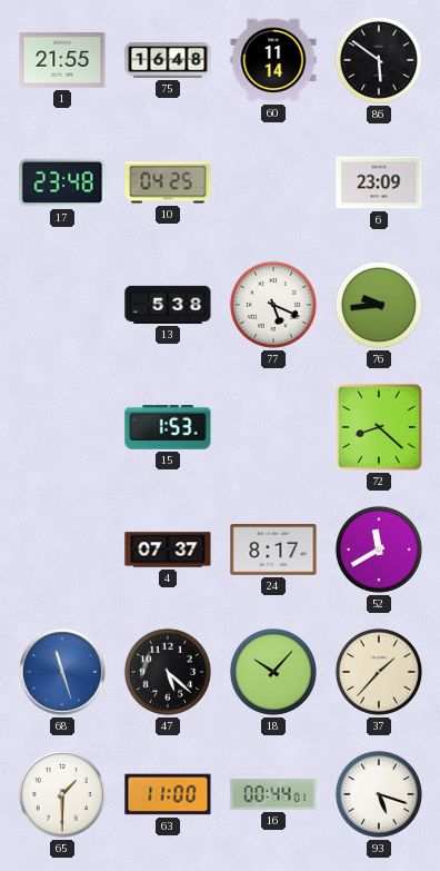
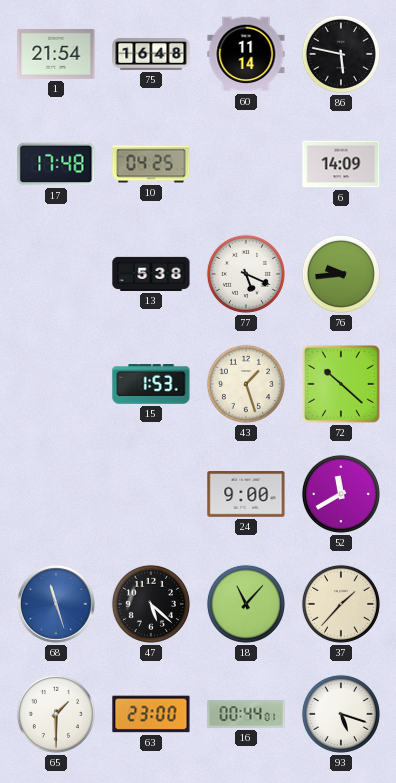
1: 21:55 -> 21:54
86: 5:51 -> 5:47
17: 23:48 -> 17:48
6: 23:09 -> 14:09
43: none -> 1:27
72: 8:22 -> 10:22
4: 07:37 -> none
24: 8:17 -> 9:00
18: 10:07 -> 11:07
63: 11:00 -> 23:00
